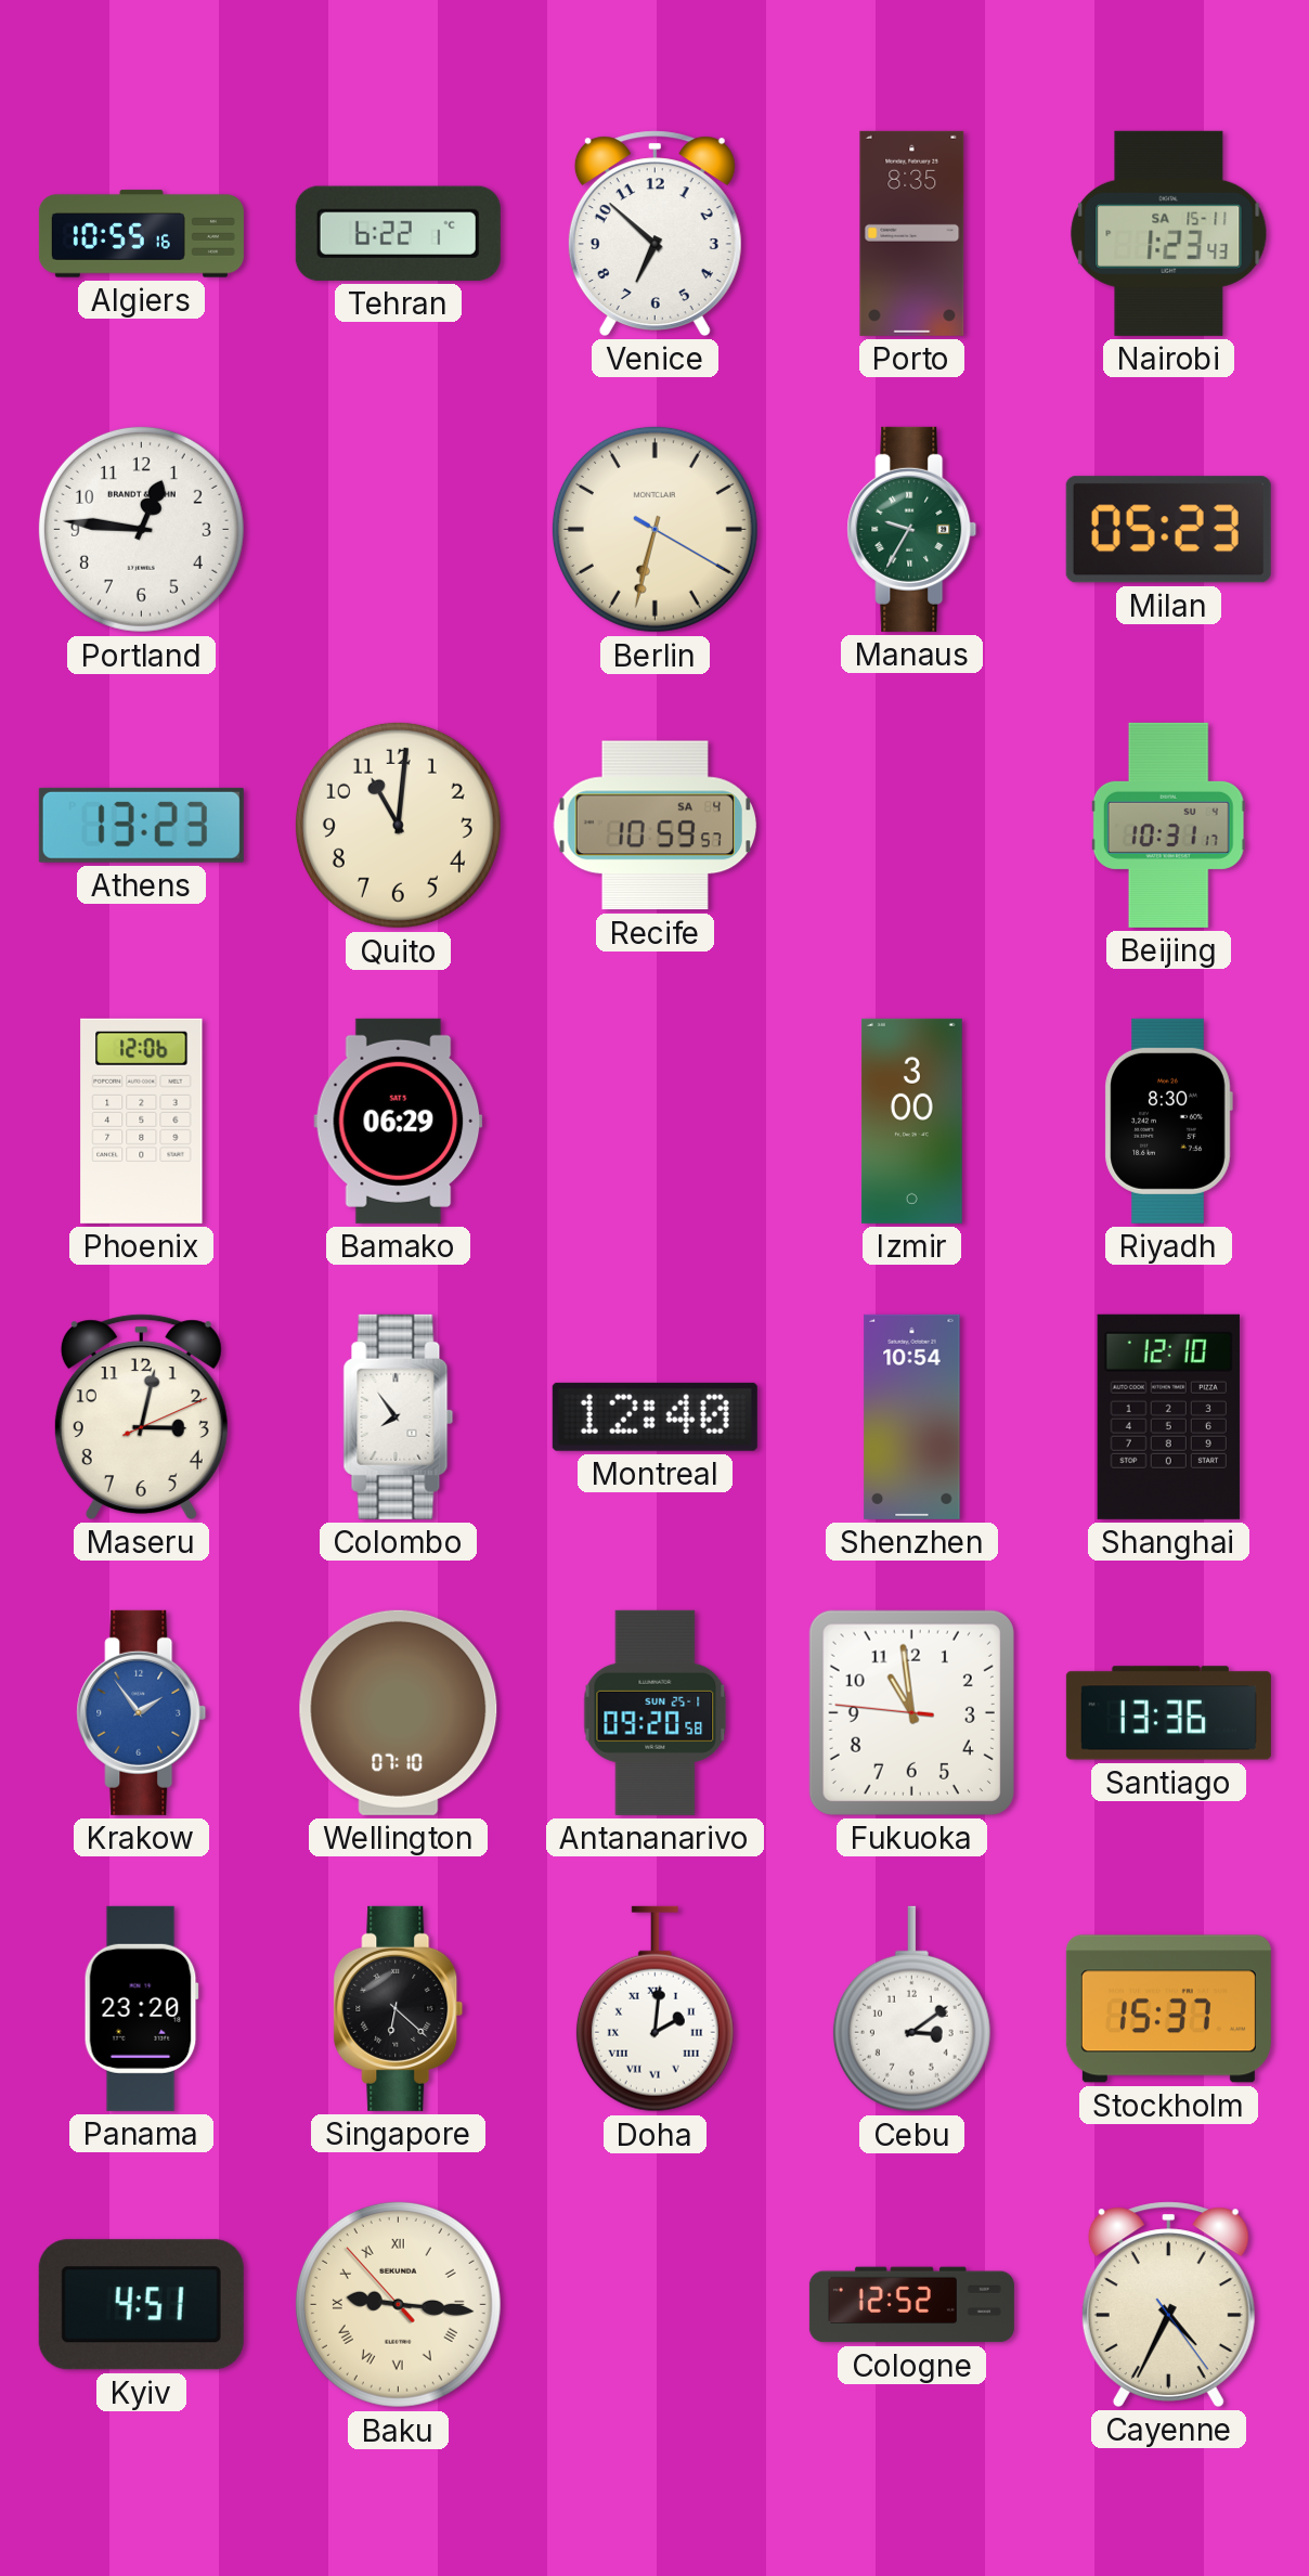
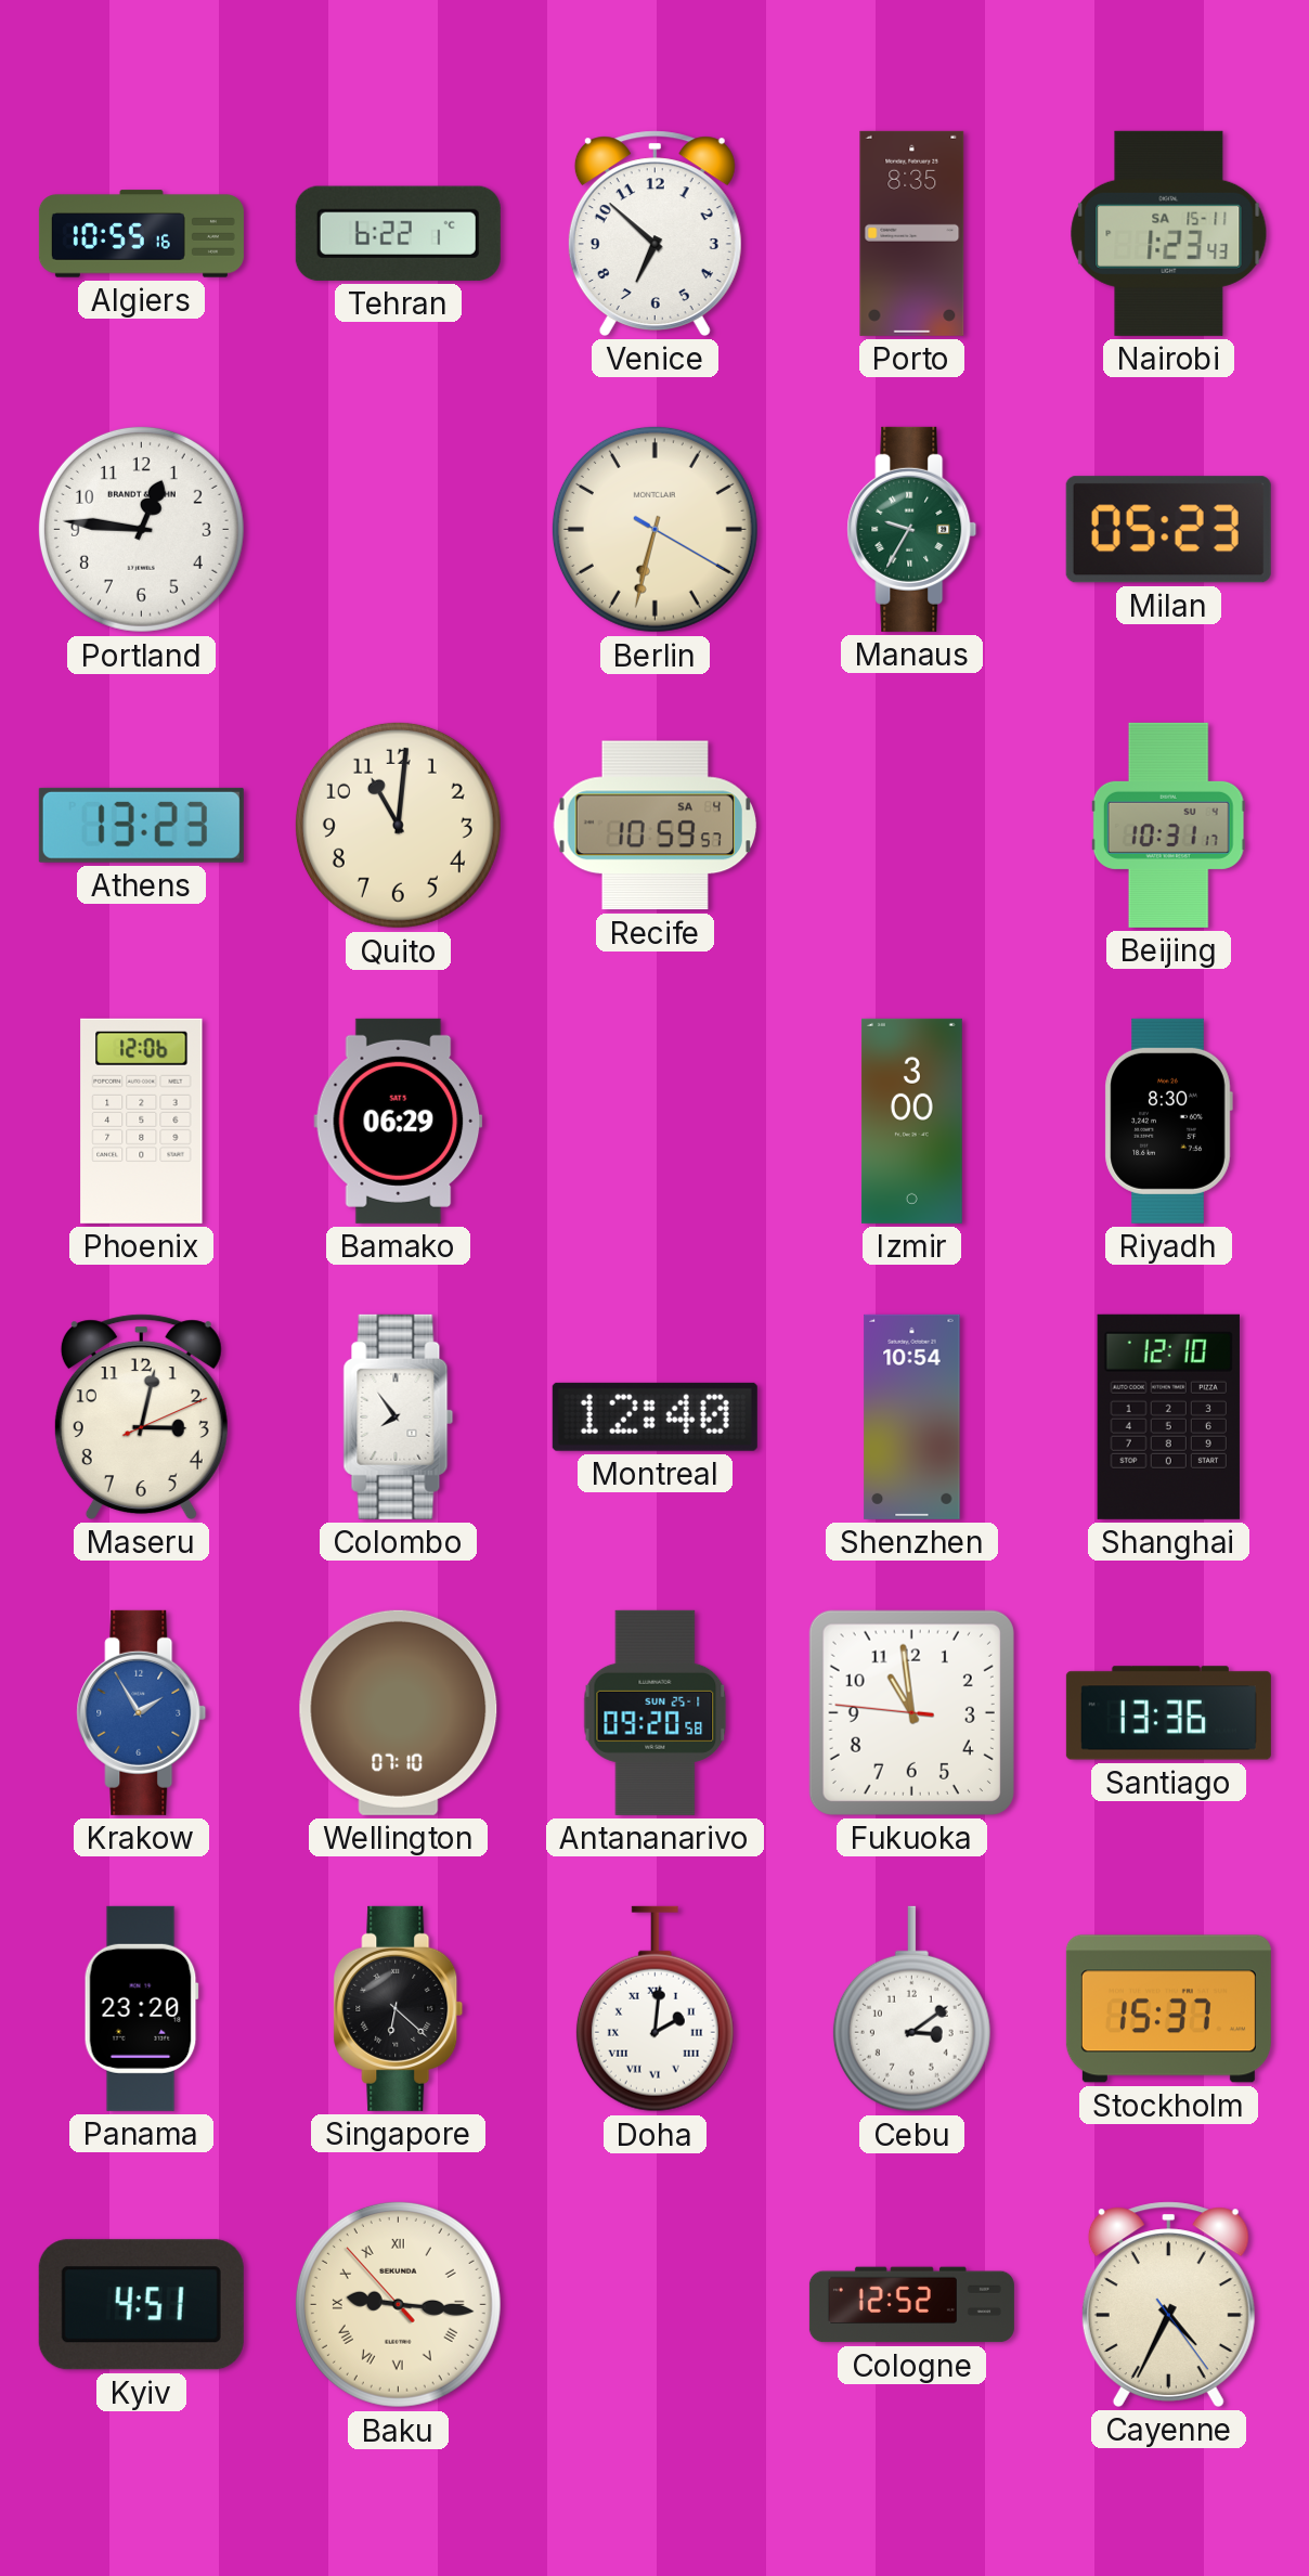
Krakow: 1:54 -> 1:55
